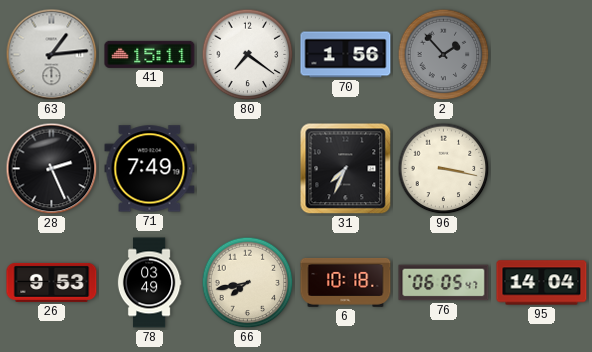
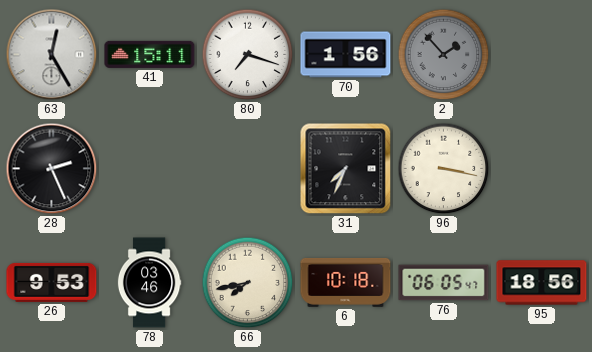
63: 1:14 -> 12:25
80: 7:21 -> 7:18
71: 7:49 -> none
78: 03:49 -> 03:46
95: 14:04 -> 18:56
